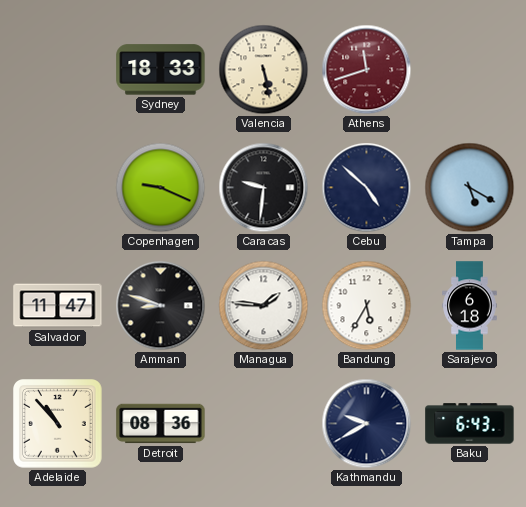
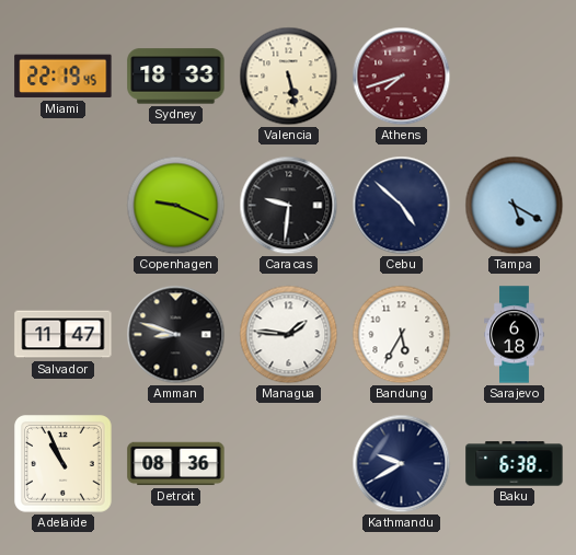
Miami: none -> 22:19
Athens: 11:42 -> 7:42
Adelaide: 10:53 -> 10:56
Baku: 6:43 -> 6:38
